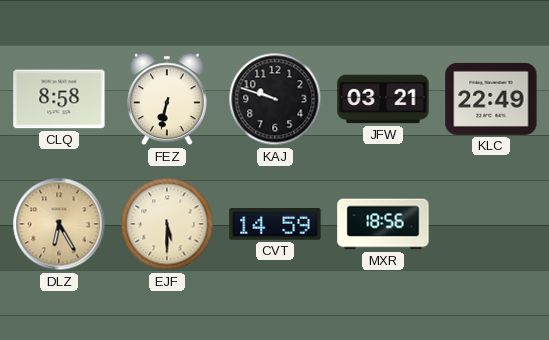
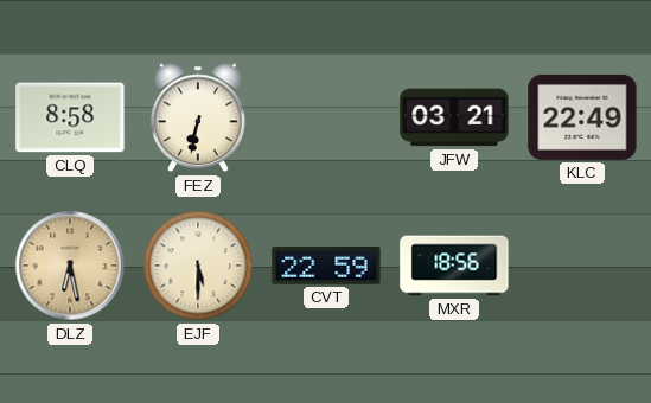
KAJ: 9:48 -> none
DLZ: 6:25 -> 6:28
CVT: 14:59 -> 22:59
